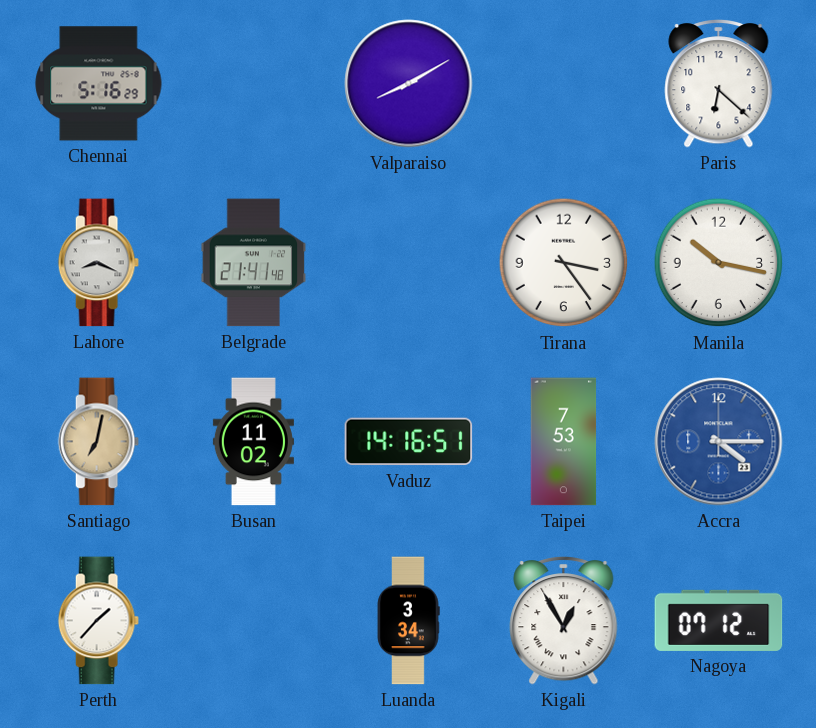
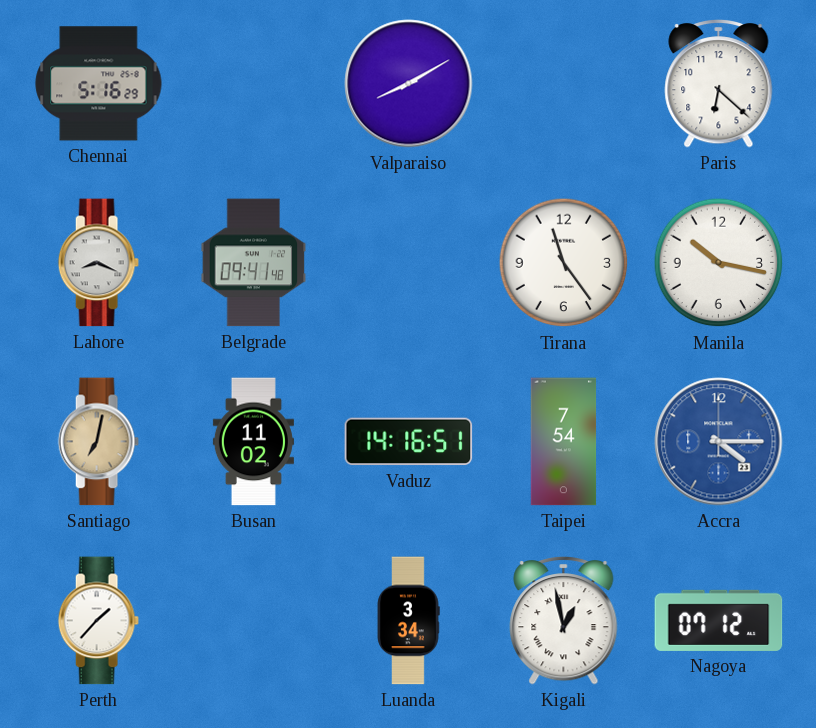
Belgrade: 21:41 -> 09:41
Tirana: 3:24 -> 11:24
Taipei: 7:53 -> 7:54
Kigali: 12:55 -> 12:58
